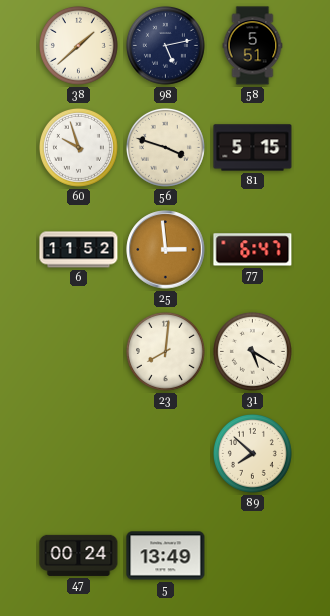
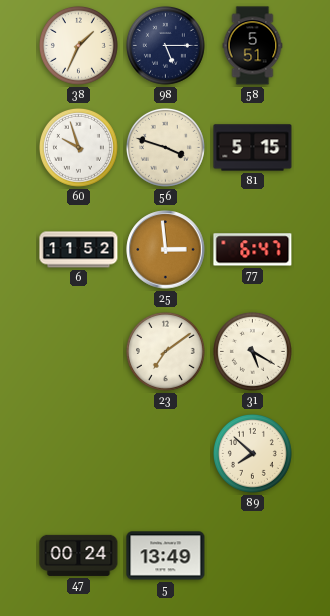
38: 1:38 -> 1:34
98: 5:13 -> 5:15
23: 8:01 -> 7:09
